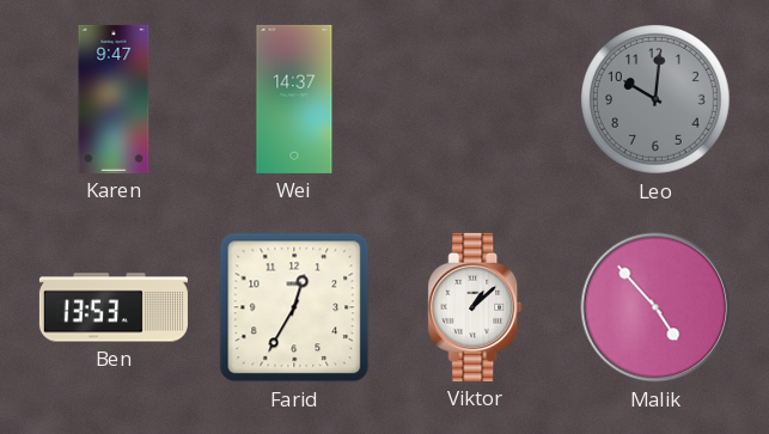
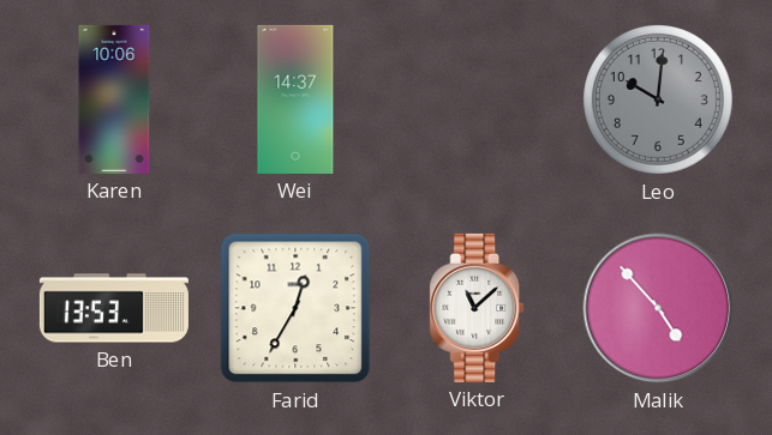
Karen: 9:47 -> 10:06
Viktor: 1:08 -> 11:08
